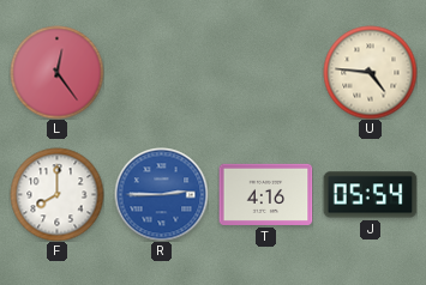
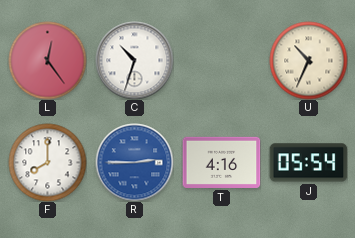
C: none -> 10:33
U: 4:46 -> 10:34
